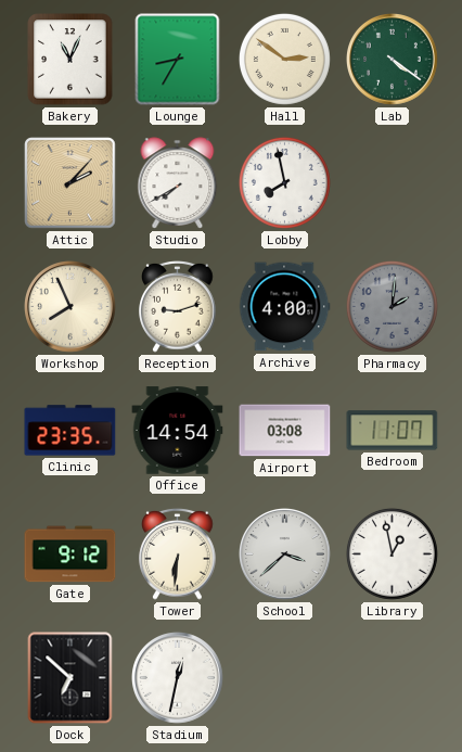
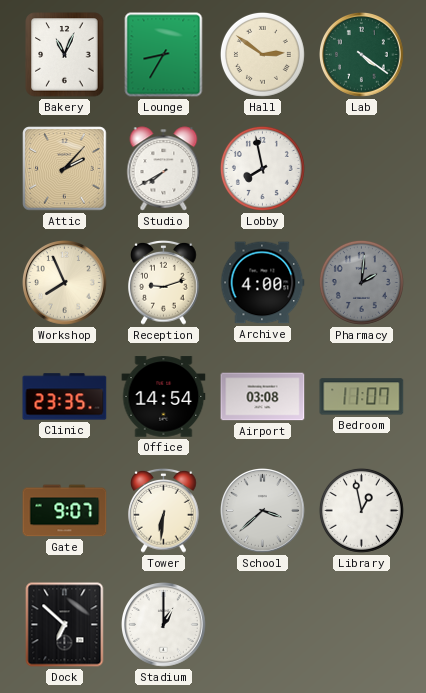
Gate: 9:12 -> 9:07
Stadium: 12:32 -> 1:00
